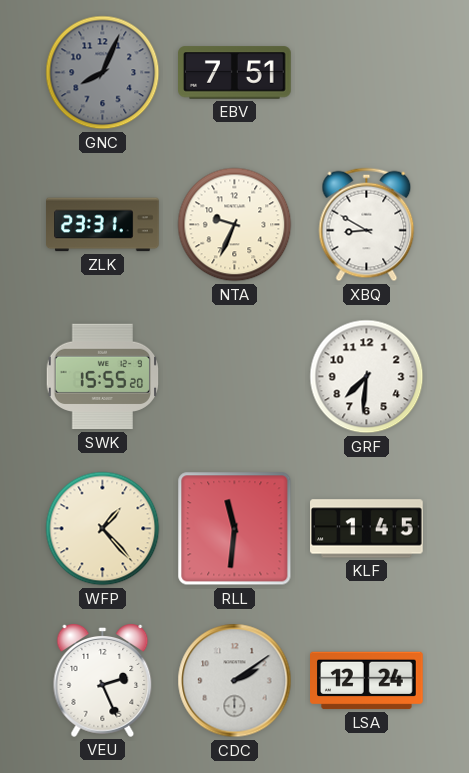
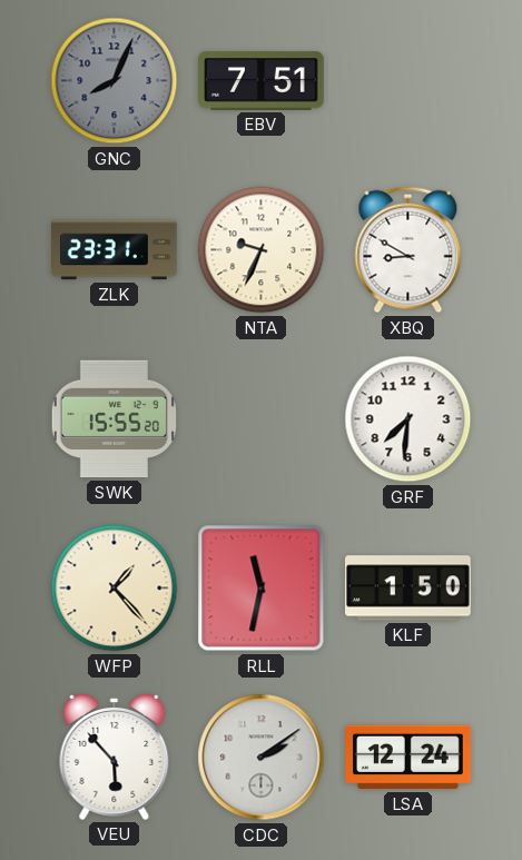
RLL: 11:31 -> 11:32
KLF: 1:45 -> 1:50
VEU: 2:26 -> 5:53
